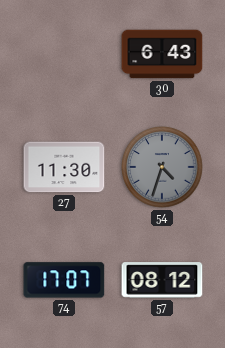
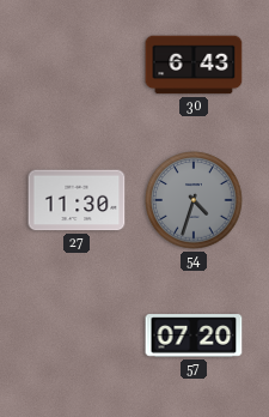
74: 17:07 -> none
57: 08:12 -> 07:20
